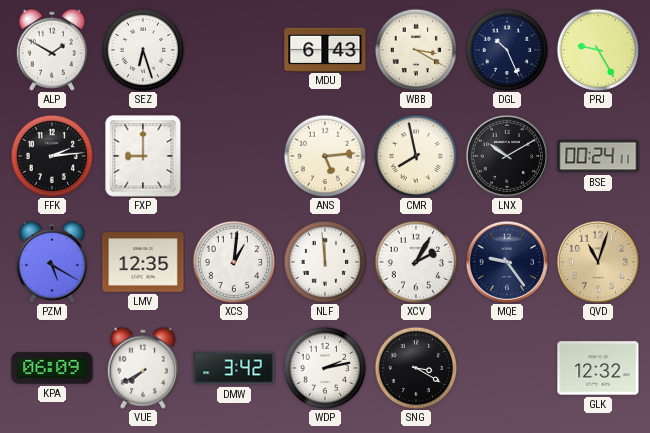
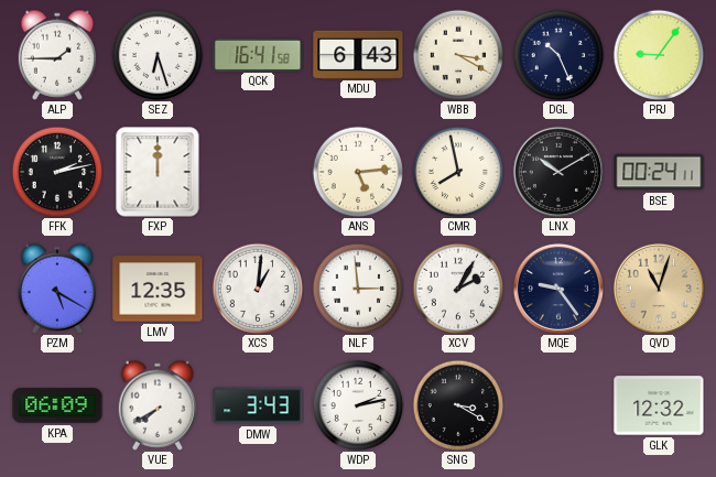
ALP: 1:50 -> 1:45
QCK: none -> 16:41
PRJ: 9:25 -> 9:06
FFK: 2:14 -> 2:13
FXP: 9:00 -> 12:00
NLF: 11:59 -> 2:59
DMW: 3:42 -> 3:43
